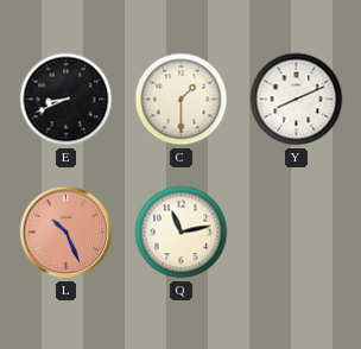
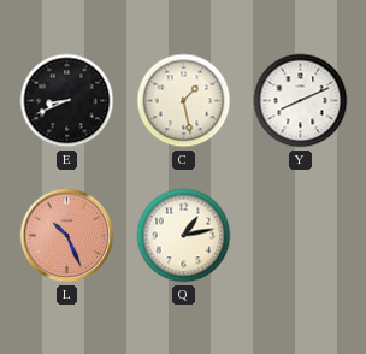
C: 1:30 -> 1:28
Q: 11:13 -> 1:13
